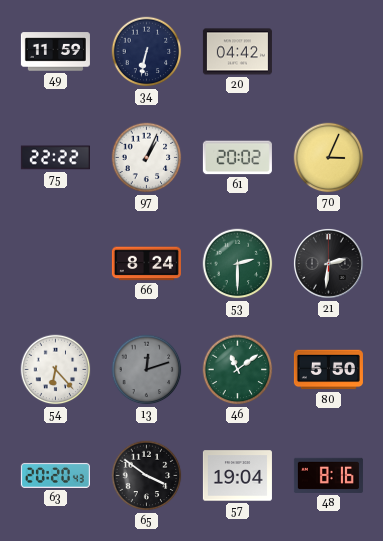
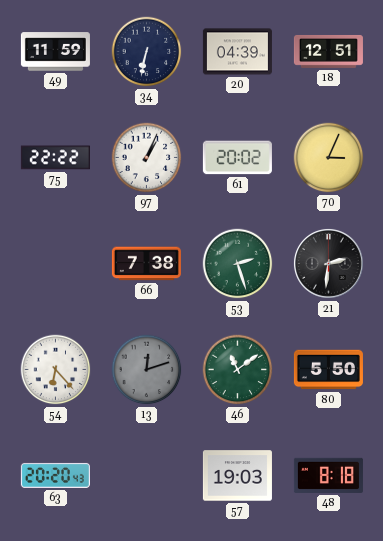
20: 04:42 -> 04:39
18: none -> 12:51
66: 8:24 -> 7:38
53: 2:30 -> 2:27
65: 3:51 -> none
57: 19:04 -> 19:03
48: 8:16 -> 8:18
